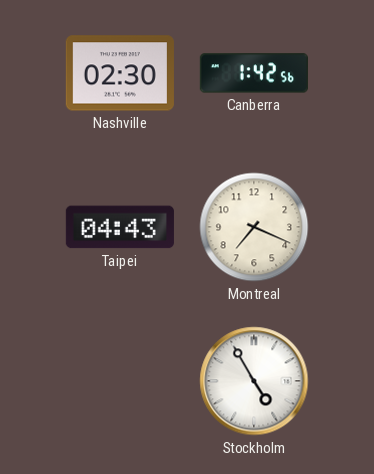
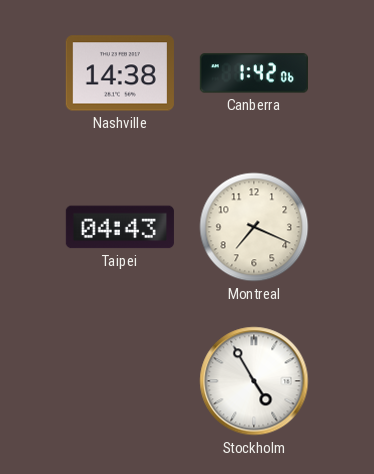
Nashville: 02:30 -> 14:38
Canberra: 1:42:56 -> 1:42:06
